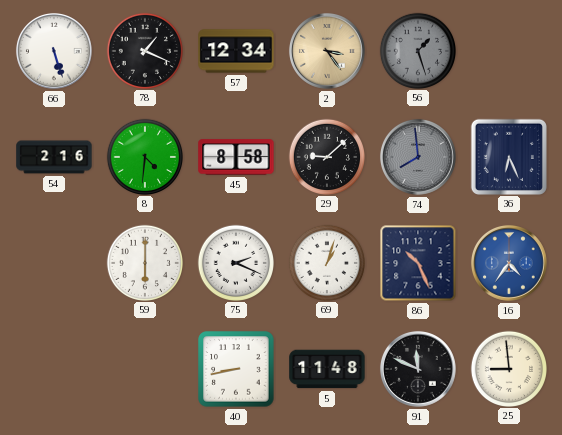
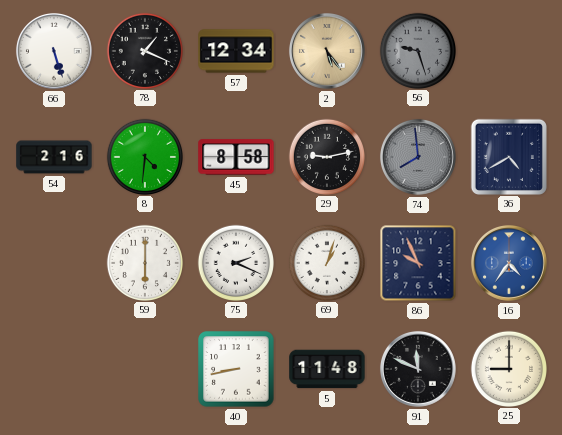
2: 3:24 -> 5:24
56: 1:27 -> 9:27
29: 9:08 -> 9:13
36: 6:26 -> 4:40
86: 10:26 -> 9:56
25: 8:59 -> 9:00
